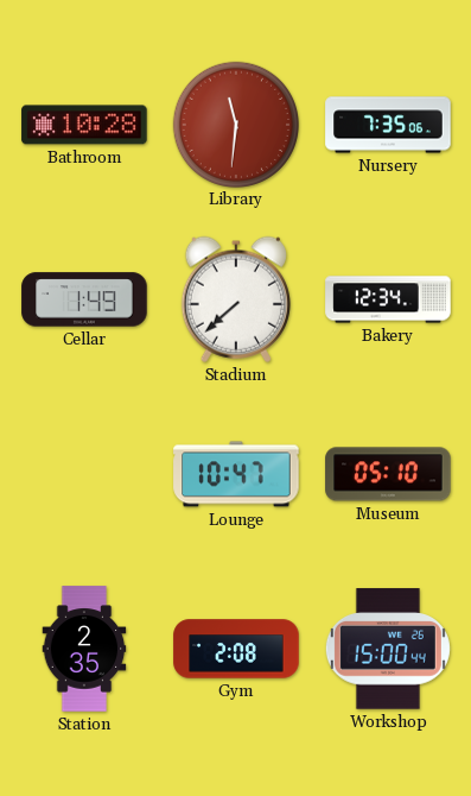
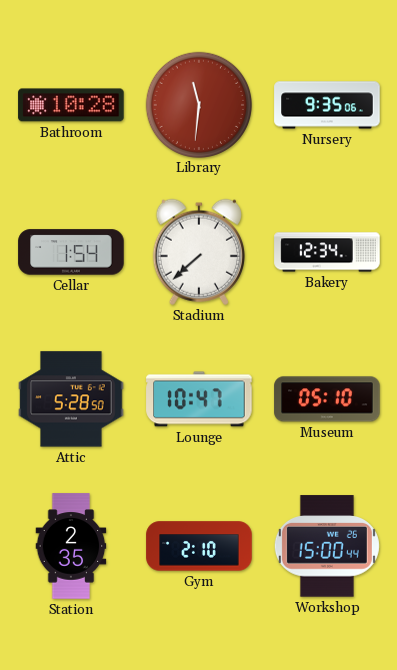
Nursery: 7:35 -> 9:35
Cellar: 1:49 -> 1:54
Attic: none -> 5:28
Gym: 2:08 -> 2:10
